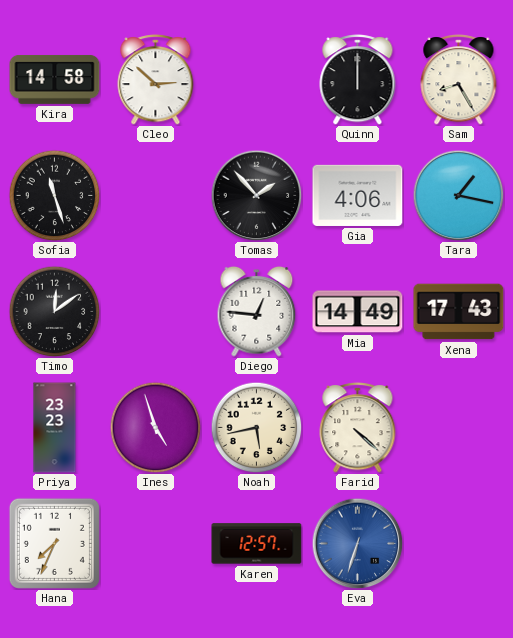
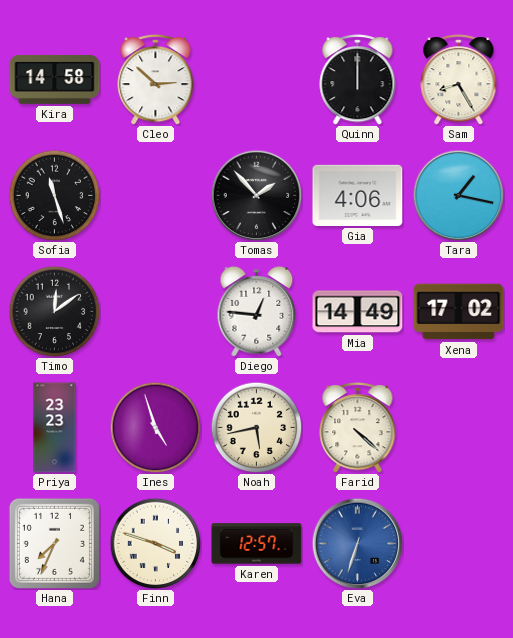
Xena: 17:43 -> 17:02
Finn: none -> 3:48
